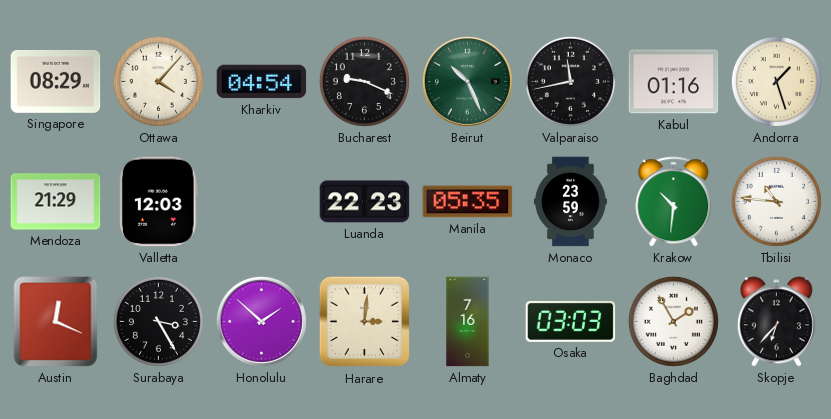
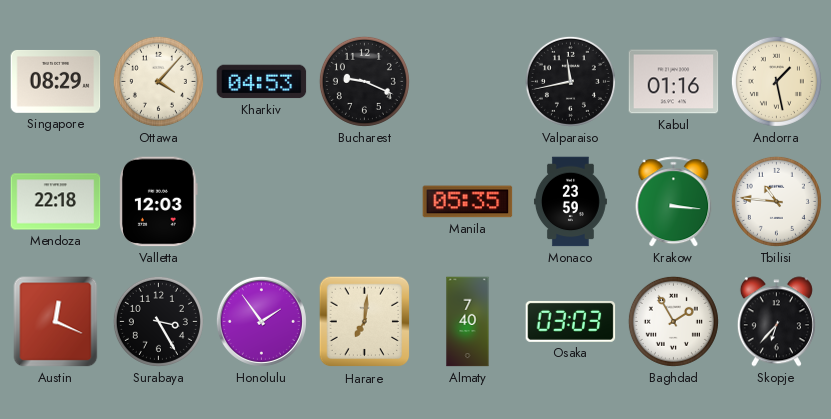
Kharkiv: 04:54 -> 04:53
Beirut: 10:26 -> none
Andorra: 1:27 -> 1:28
Mendoza: 21:29 -> 22:18
Luanda: 22:23 -> none
Krakow: 10:31 -> 3:16
Honolulu: 1:52 -> 1:54
Harare: 3:01 -> 7:01
Almaty: 7:16 -> 7:40
